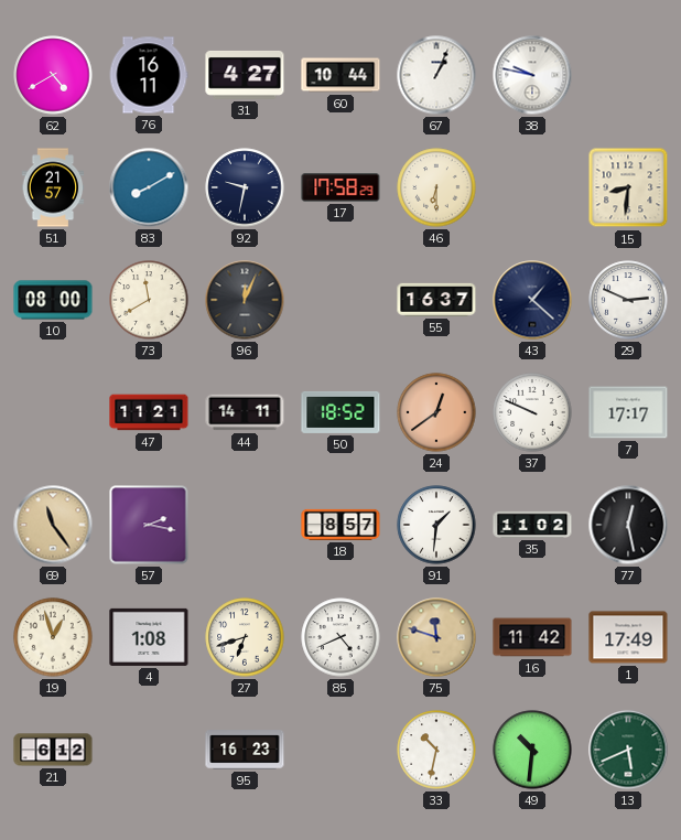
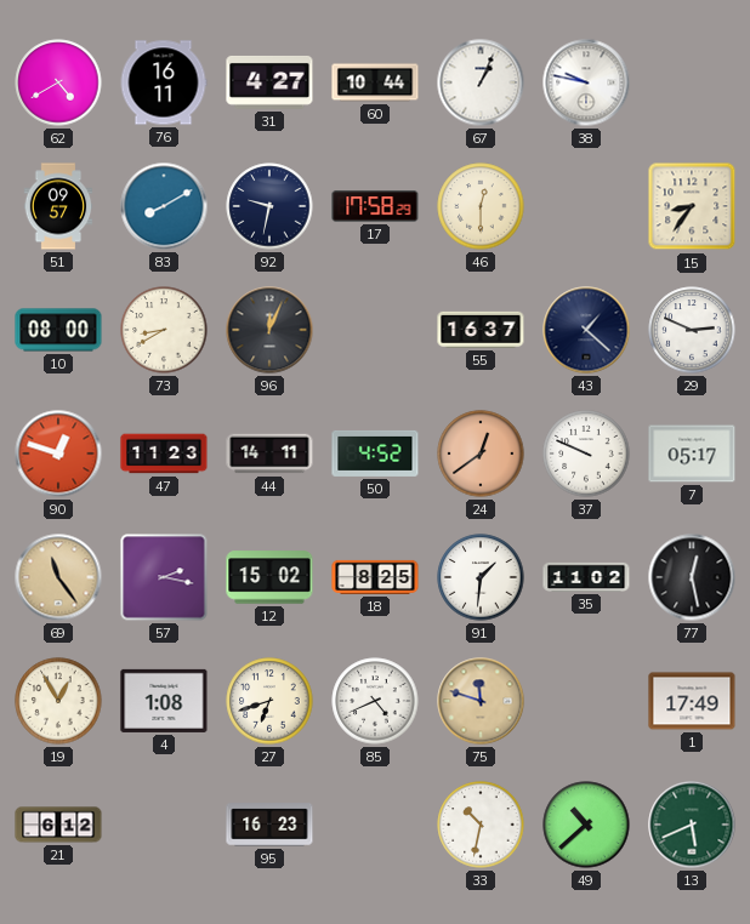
51: 21:57 -> 09:57
46: 6:30 -> 12:30
15: 8:31 -> 8:36
73: 11:40 -> 8:40
90: none -> 12:48
47: 11:21 -> 11:23
50: 18:52 -> 4:52
7: 17:17 -> 05:17
12: none -> 15:02
18: 8:57 -> 8:25
19: 12:57 -> 12:55
16: 11:42 -> none
49: 10:31 -> 10:38
